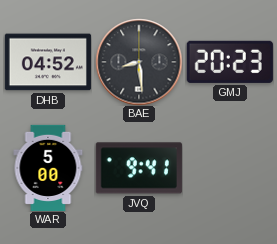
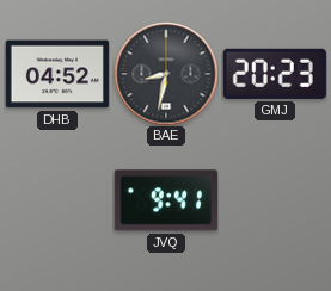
BAE: 8:29 -> 8:32
WAR: 5:00 -> none
